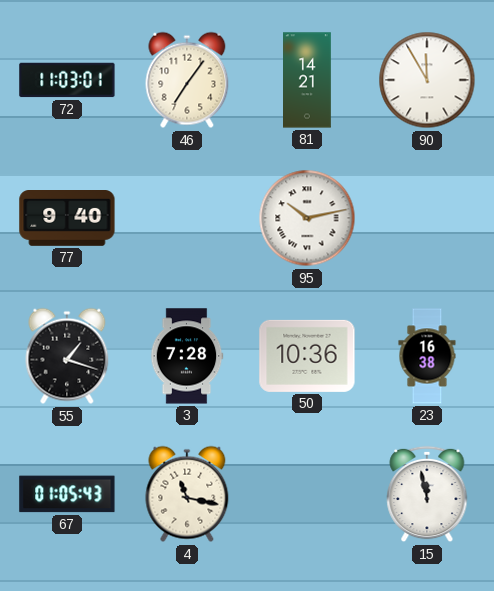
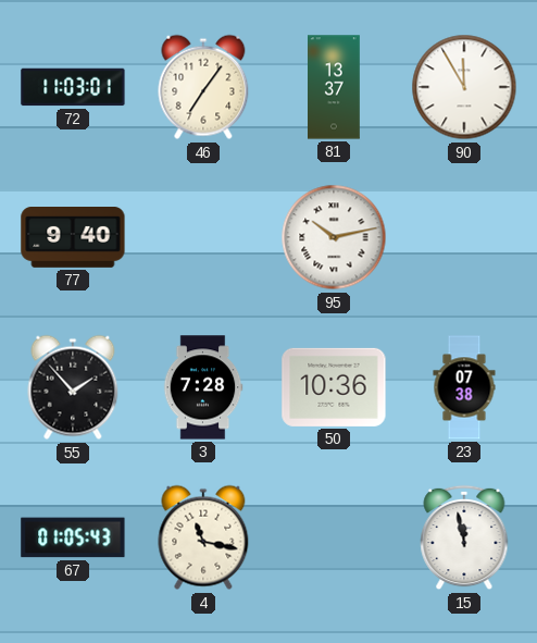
81: 14:21 -> 13:37
55: 1:18 -> 1:53
23: 16:38 -> 07:38
